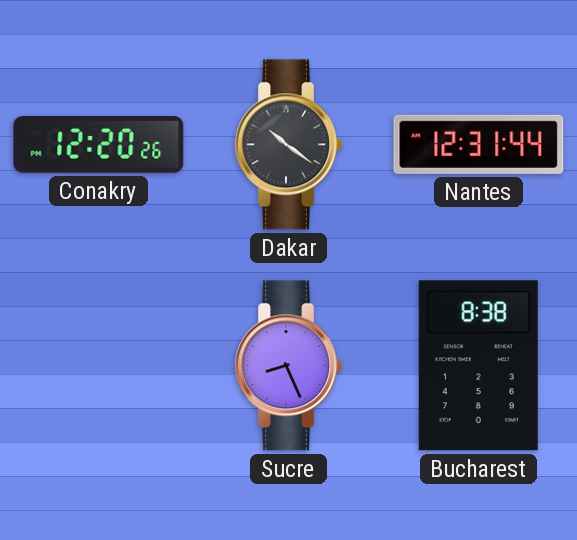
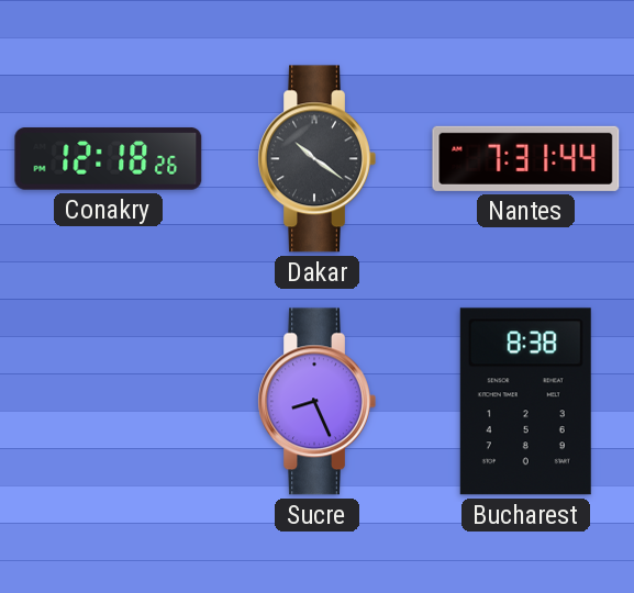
Conakry: 12:20 -> 12:18
Nantes: 12:31 -> 7:31
